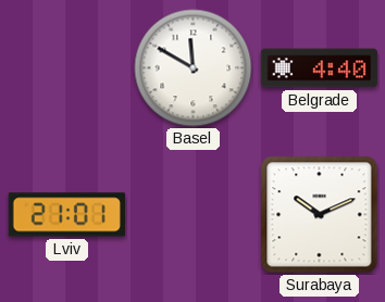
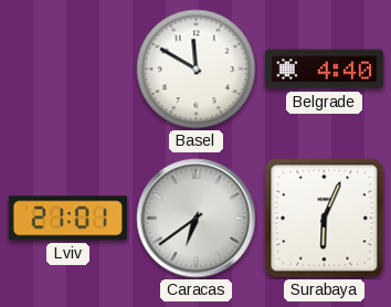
Caracas: none -> 6:39
Surabaya: 10:11 -> 6:04
